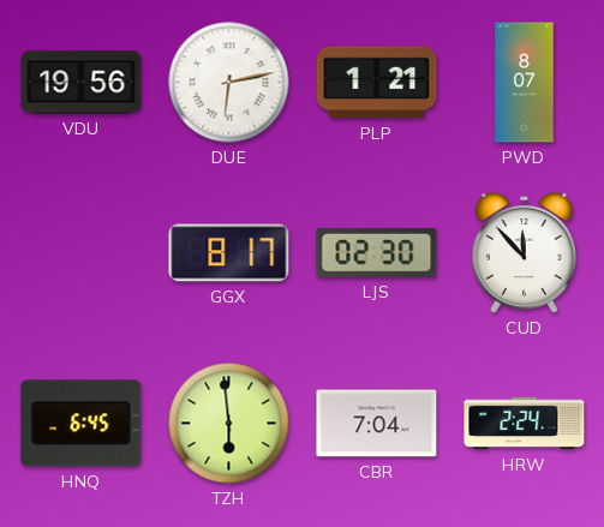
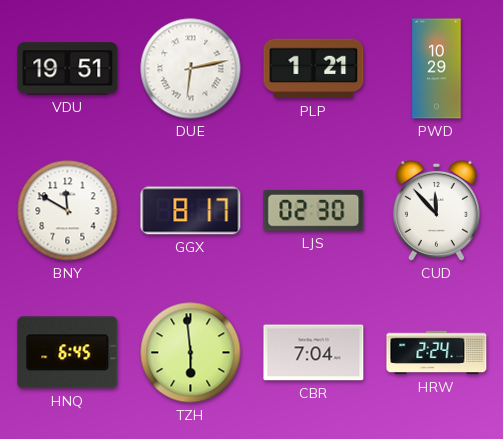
VDU: 19:56 -> 19:51
PWD: 8:07 -> 10:29
BNY: none -> 11:50
